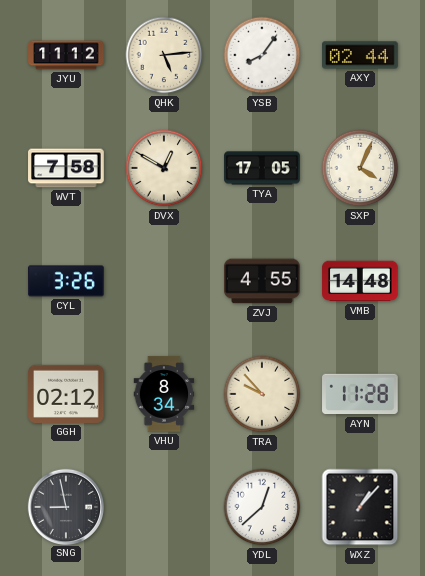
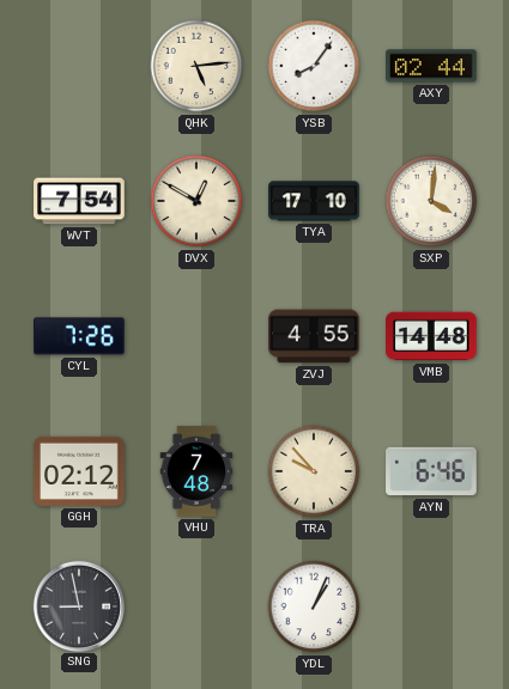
JYU: 11:12 -> none
WVT: 7:58 -> 7:54
TYA: 17:05 -> 17:10
SXP: 4:04 -> 4:01
CYL: 3:26 -> 7:26
VHU: 8:34 -> 7:48
AYN: 11:28 -> 6:46
YDL: 12:38 -> 1:04
WXZ: 1:07 -> none
